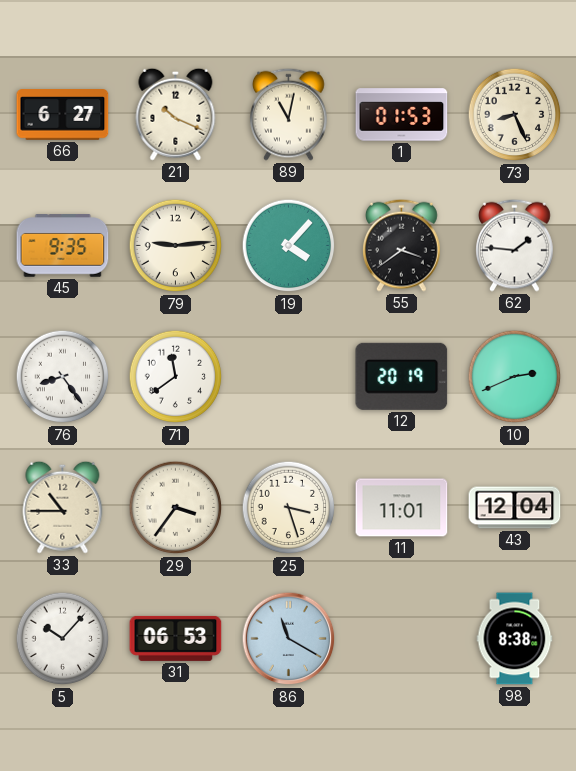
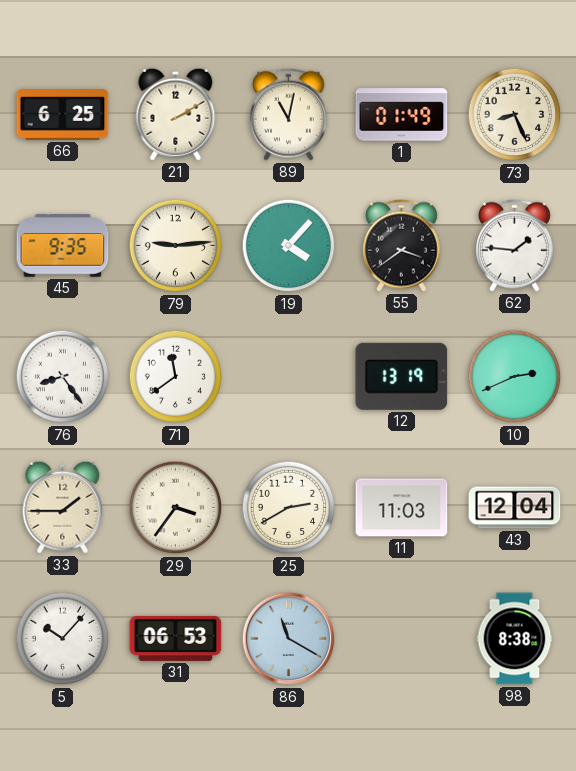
66: 6:27 -> 6:25
21: 10:19 -> 2:10
1: 01:53 -> 01:49
12: 20:19 -> 13:19
33: 10:45 -> 1:45
25: 3:27 -> 2:40
11: 11:01 -> 11:03
